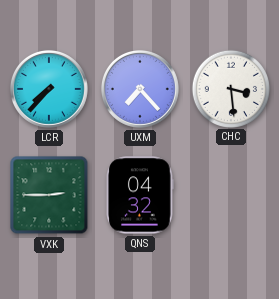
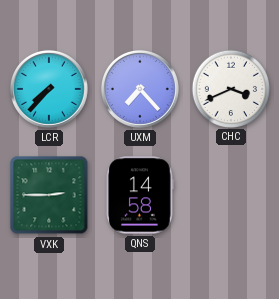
CHC: 3:29 -> 3:41
QNS: 04:32 -> 14:58
